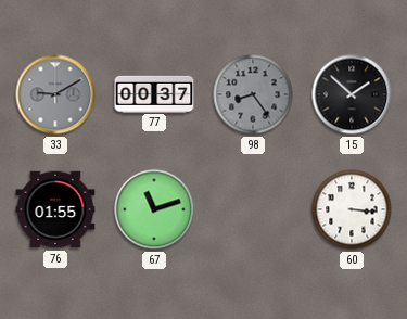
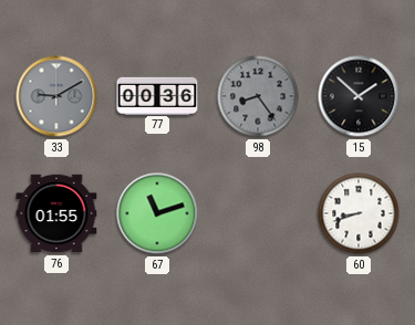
77: 00:37 -> 00:36
60: 3:16 -> 8:42
